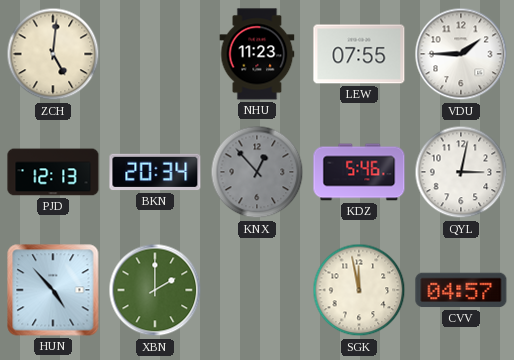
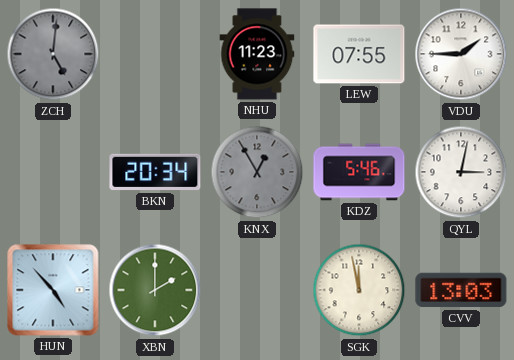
ZCH dial: cream -> grey
PJD: 12:13 -> none
KNX: 12:53 -> 12:55
CVV: 04:57 -> 13:03
